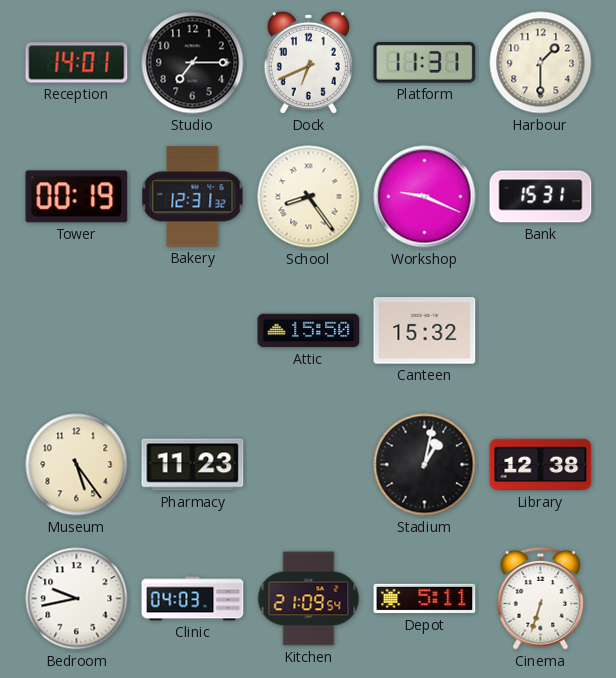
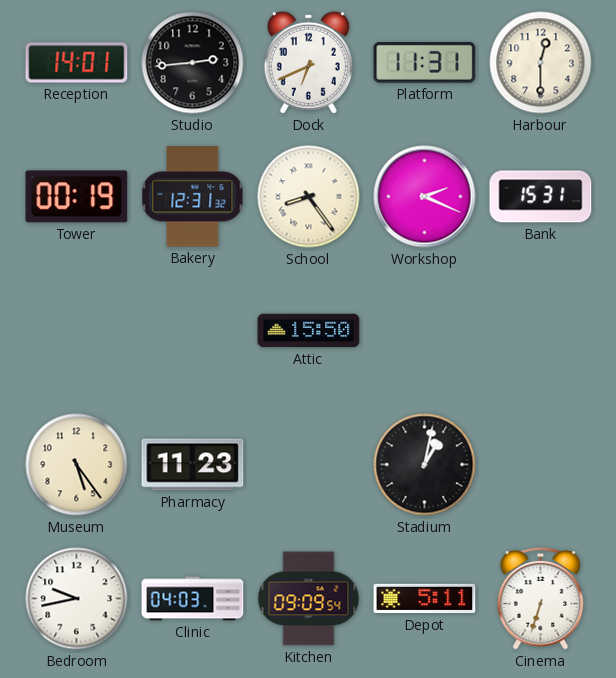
Studio: 7:15 -> 2:44
Harbour: 1:30 -> 12:30
Workshop: 9:19 -> 2:19
Canteen: 15:32 -> none
Library: 12:38 -> none
Kitchen: 21:09 -> 09:09
